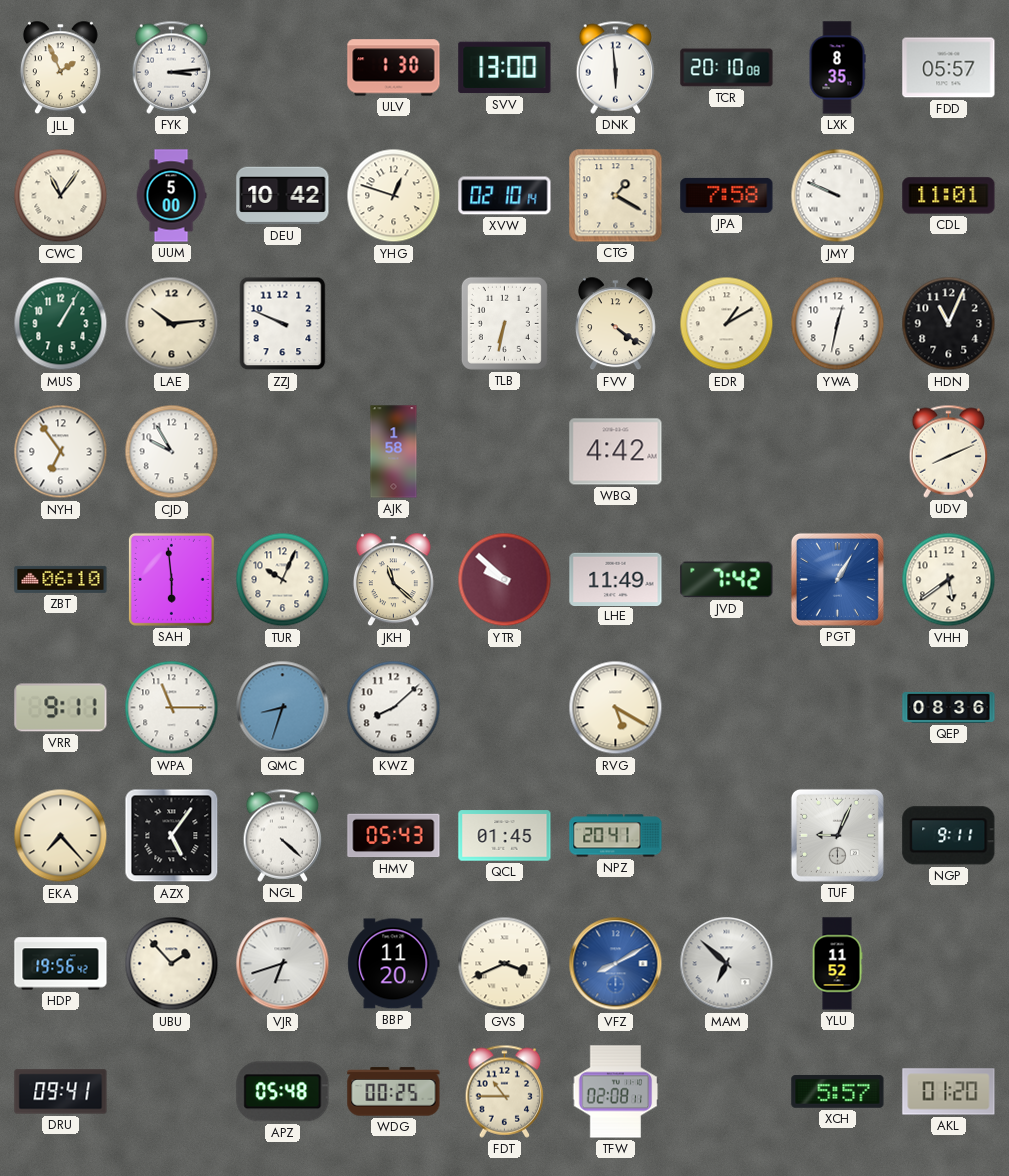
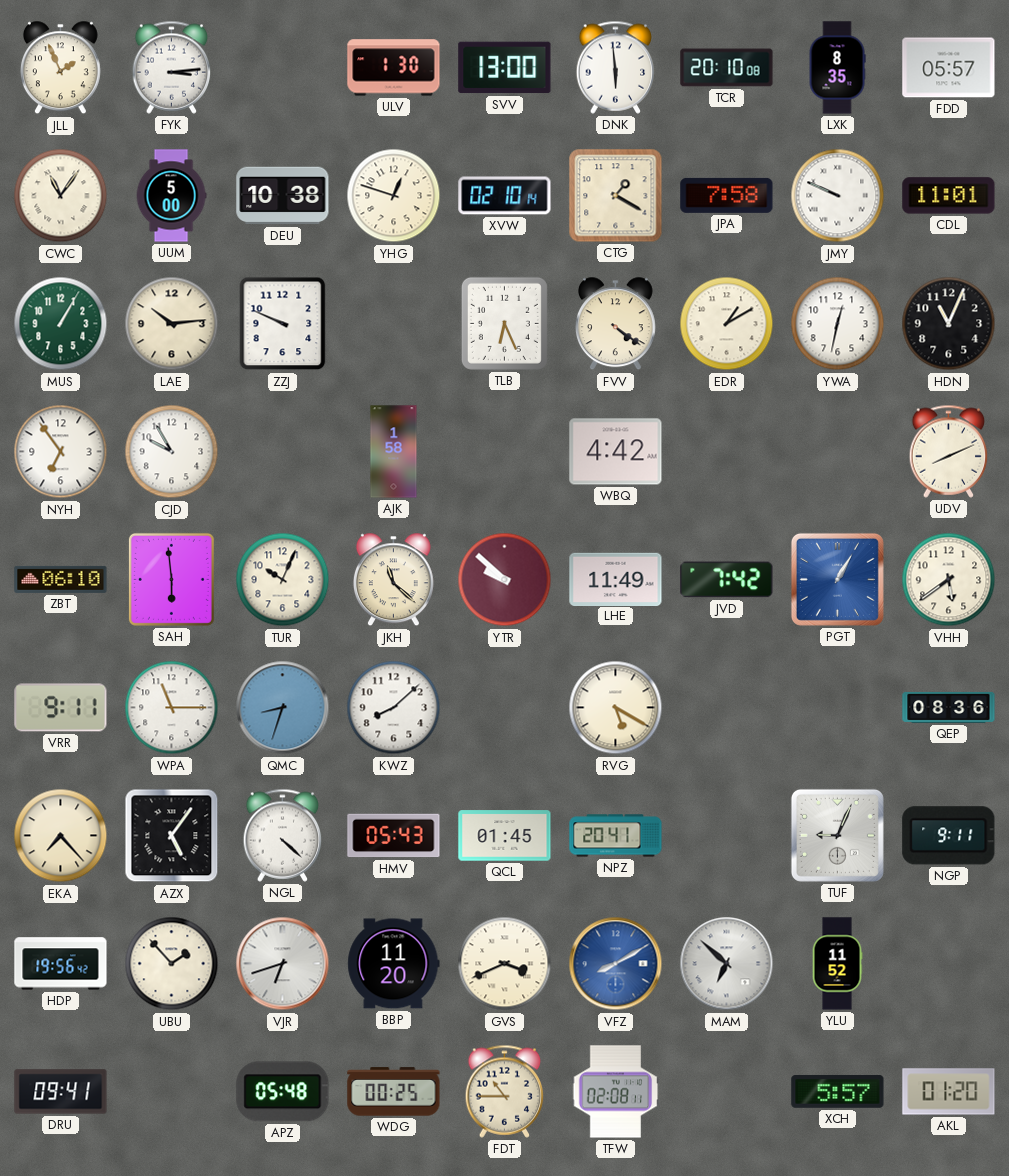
DEU: 10:42 -> 10:38
TLB: 6:32 -> 6:26
